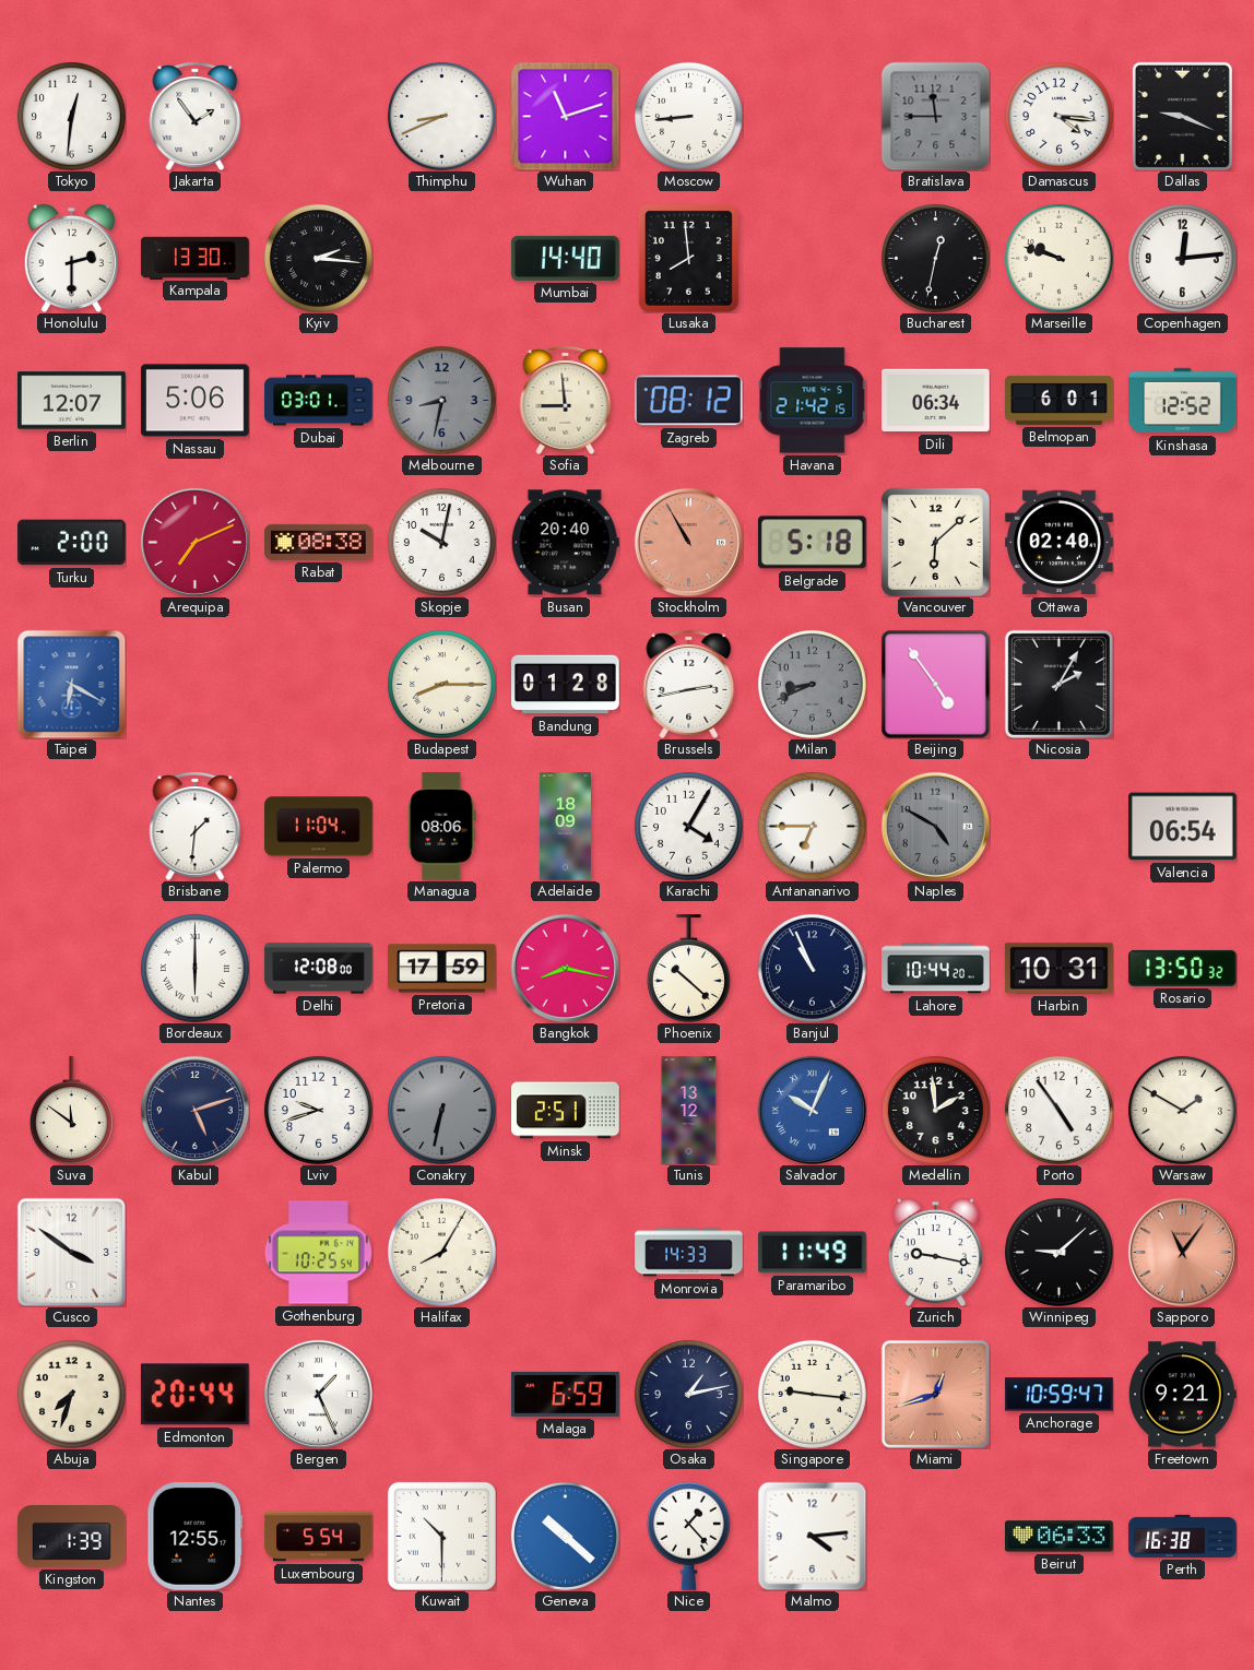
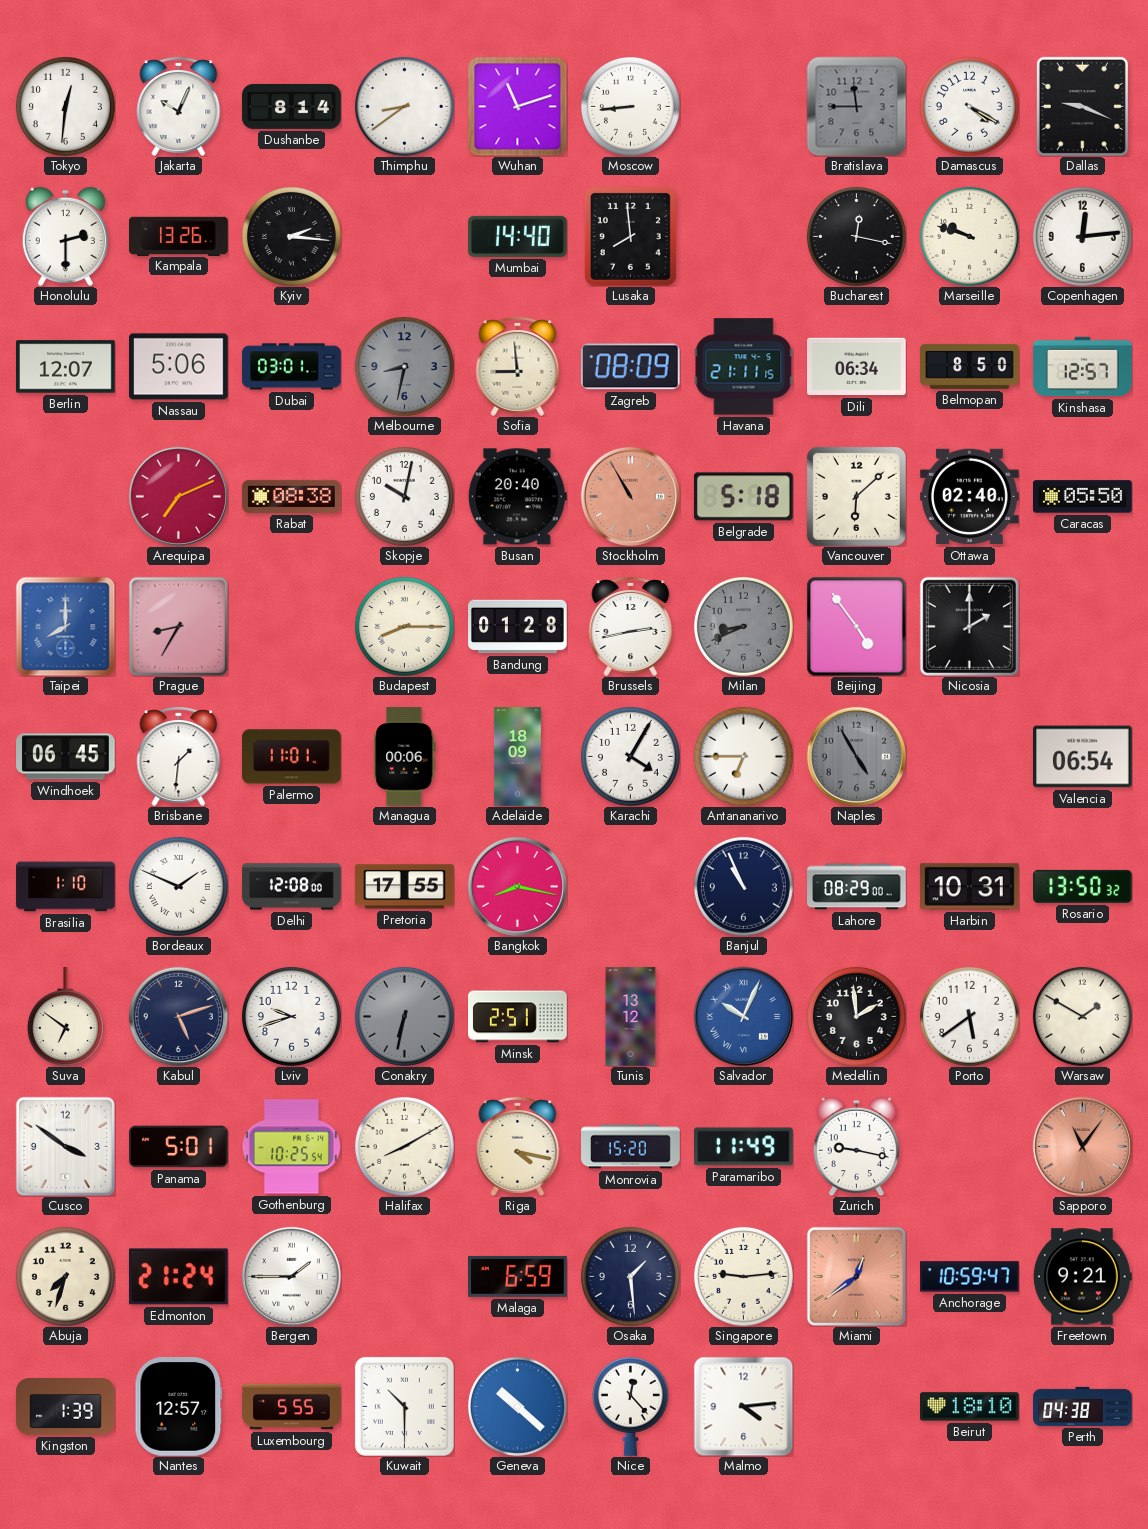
Jakarta: 1:54 -> 10:04
Dushanbe: none -> 8:14
Thimphu: 8:41 -> 8:39
Damascus: 4:16 -> 4:20
Kampala: 13:30 -> 13:26
Bucharest: 12:32 -> 12:17
Zagreb: 08:12 -> 08:09
Havana: 21:42 -> 21:11
Belmopan: 6:01 -> 8:50
Kinshasa: 12:52 -> 12:57
Turku: 2:00 -> none
Caracas: none -> 05:50
Taipei: 6:20 -> 8:00
Prague: none -> 8:35
Nicosia: 2:05 -> 2:00
Windhoek: none -> 06:45
Palermo: 11:04 -> 11:01
Managua: 08:06 -> 00:06
Naples: 4:50 -> 4:55
Brasilia: none -> 1:10
Bordeaux: 6:00 -> 1:49
Pretoria: 17:59 -> 17:55
Phoenix: 10:22 -> none
Lahore: 10:44 -> 08:29
Suva: 11:51 -> 6:51
Porto: 4:54 -> 5:39
Panama: none -> 5:01
Halifax: 8:05 -> 8:10
Riga: none -> 4:17
Monrovia: 14:33 -> 15:20
Winnipeg: 9:08 -> none
Edmonton: 20:44 -> 21:24
Bergen: 1:26 -> 1:45
Osaka: 1:13 -> 1:29
Singapore: 9:16 -> 9:14
Miami: 12:42 -> 12:39
Nantes: 12:55 -> 12:57
Luxembourg: 5:54 -> 5:55
Nice: 1:23 -> 12:23
Beirut: 06:33 -> 18:10
Perth: 16:38 -> 04:38
